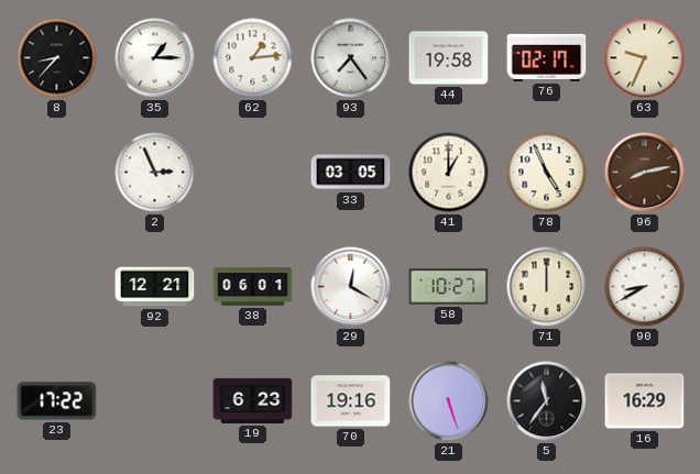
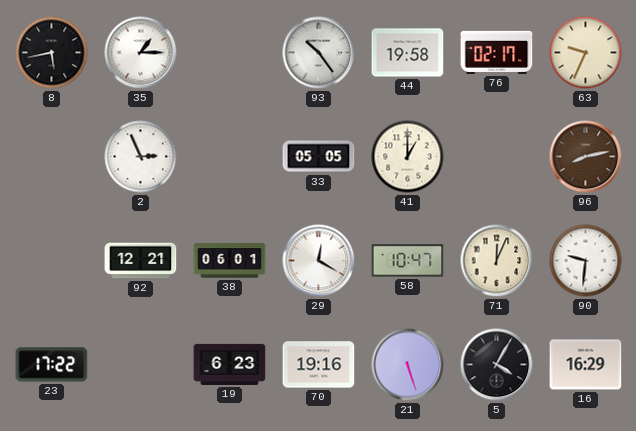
8: 8:37 -> 5:43
62: 1:14 -> none
93: 7:24 -> 10:24
33: 03:05 -> 05:05
78: 4:56 -> none
58: 10:27 -> 10:47
71: 12:00 -> 12:04
90: 8:40 -> 9:31
5: 11:36 -> 4:05
